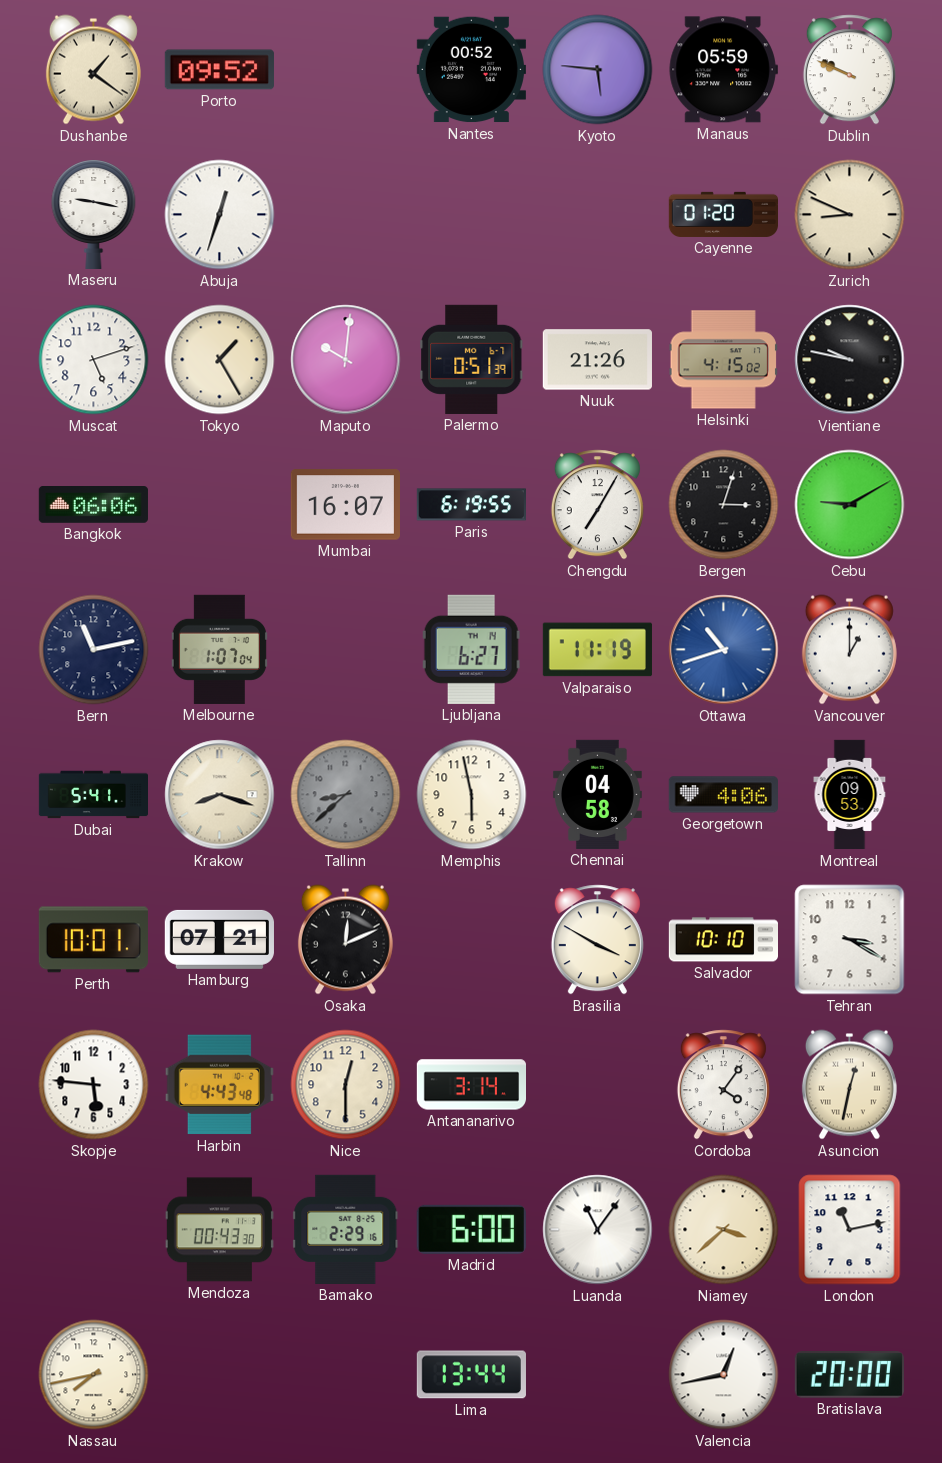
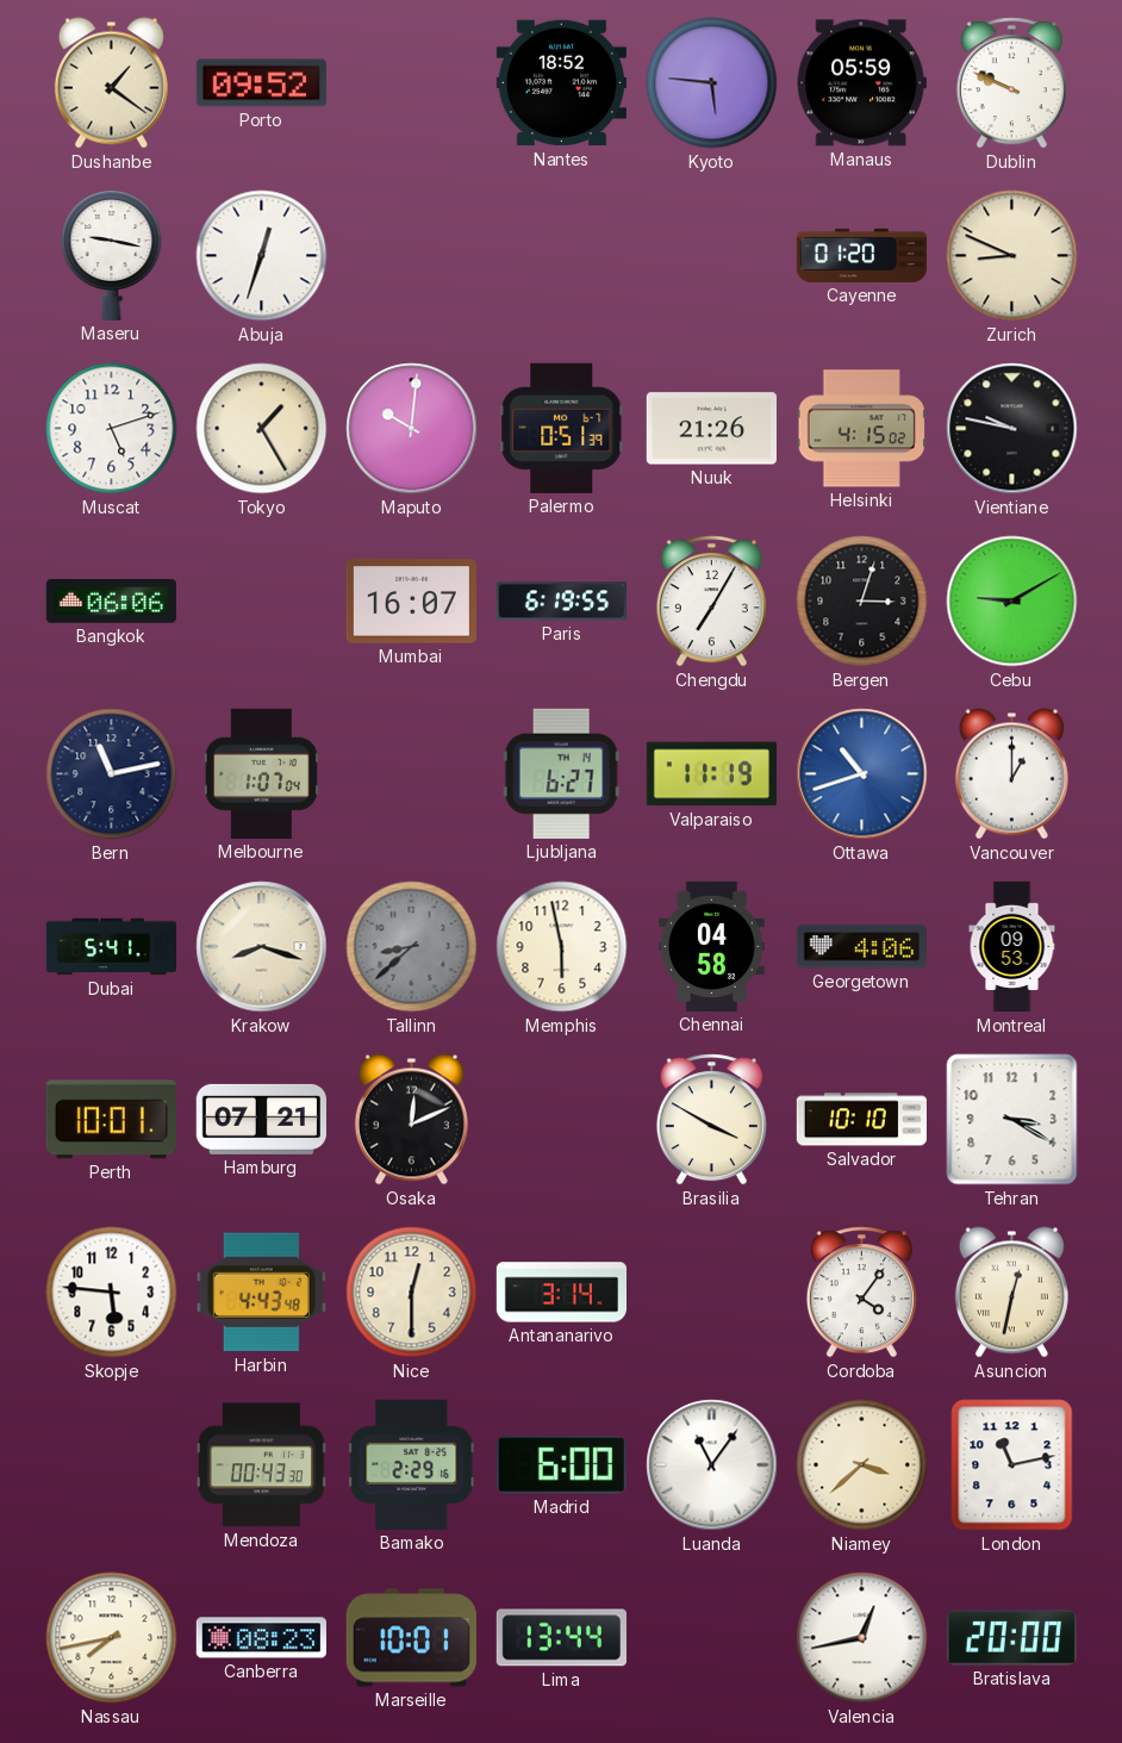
Nantes: 00:52 -> 18:52
Canberra: none -> 08:23
Marseille: none -> 10:01
